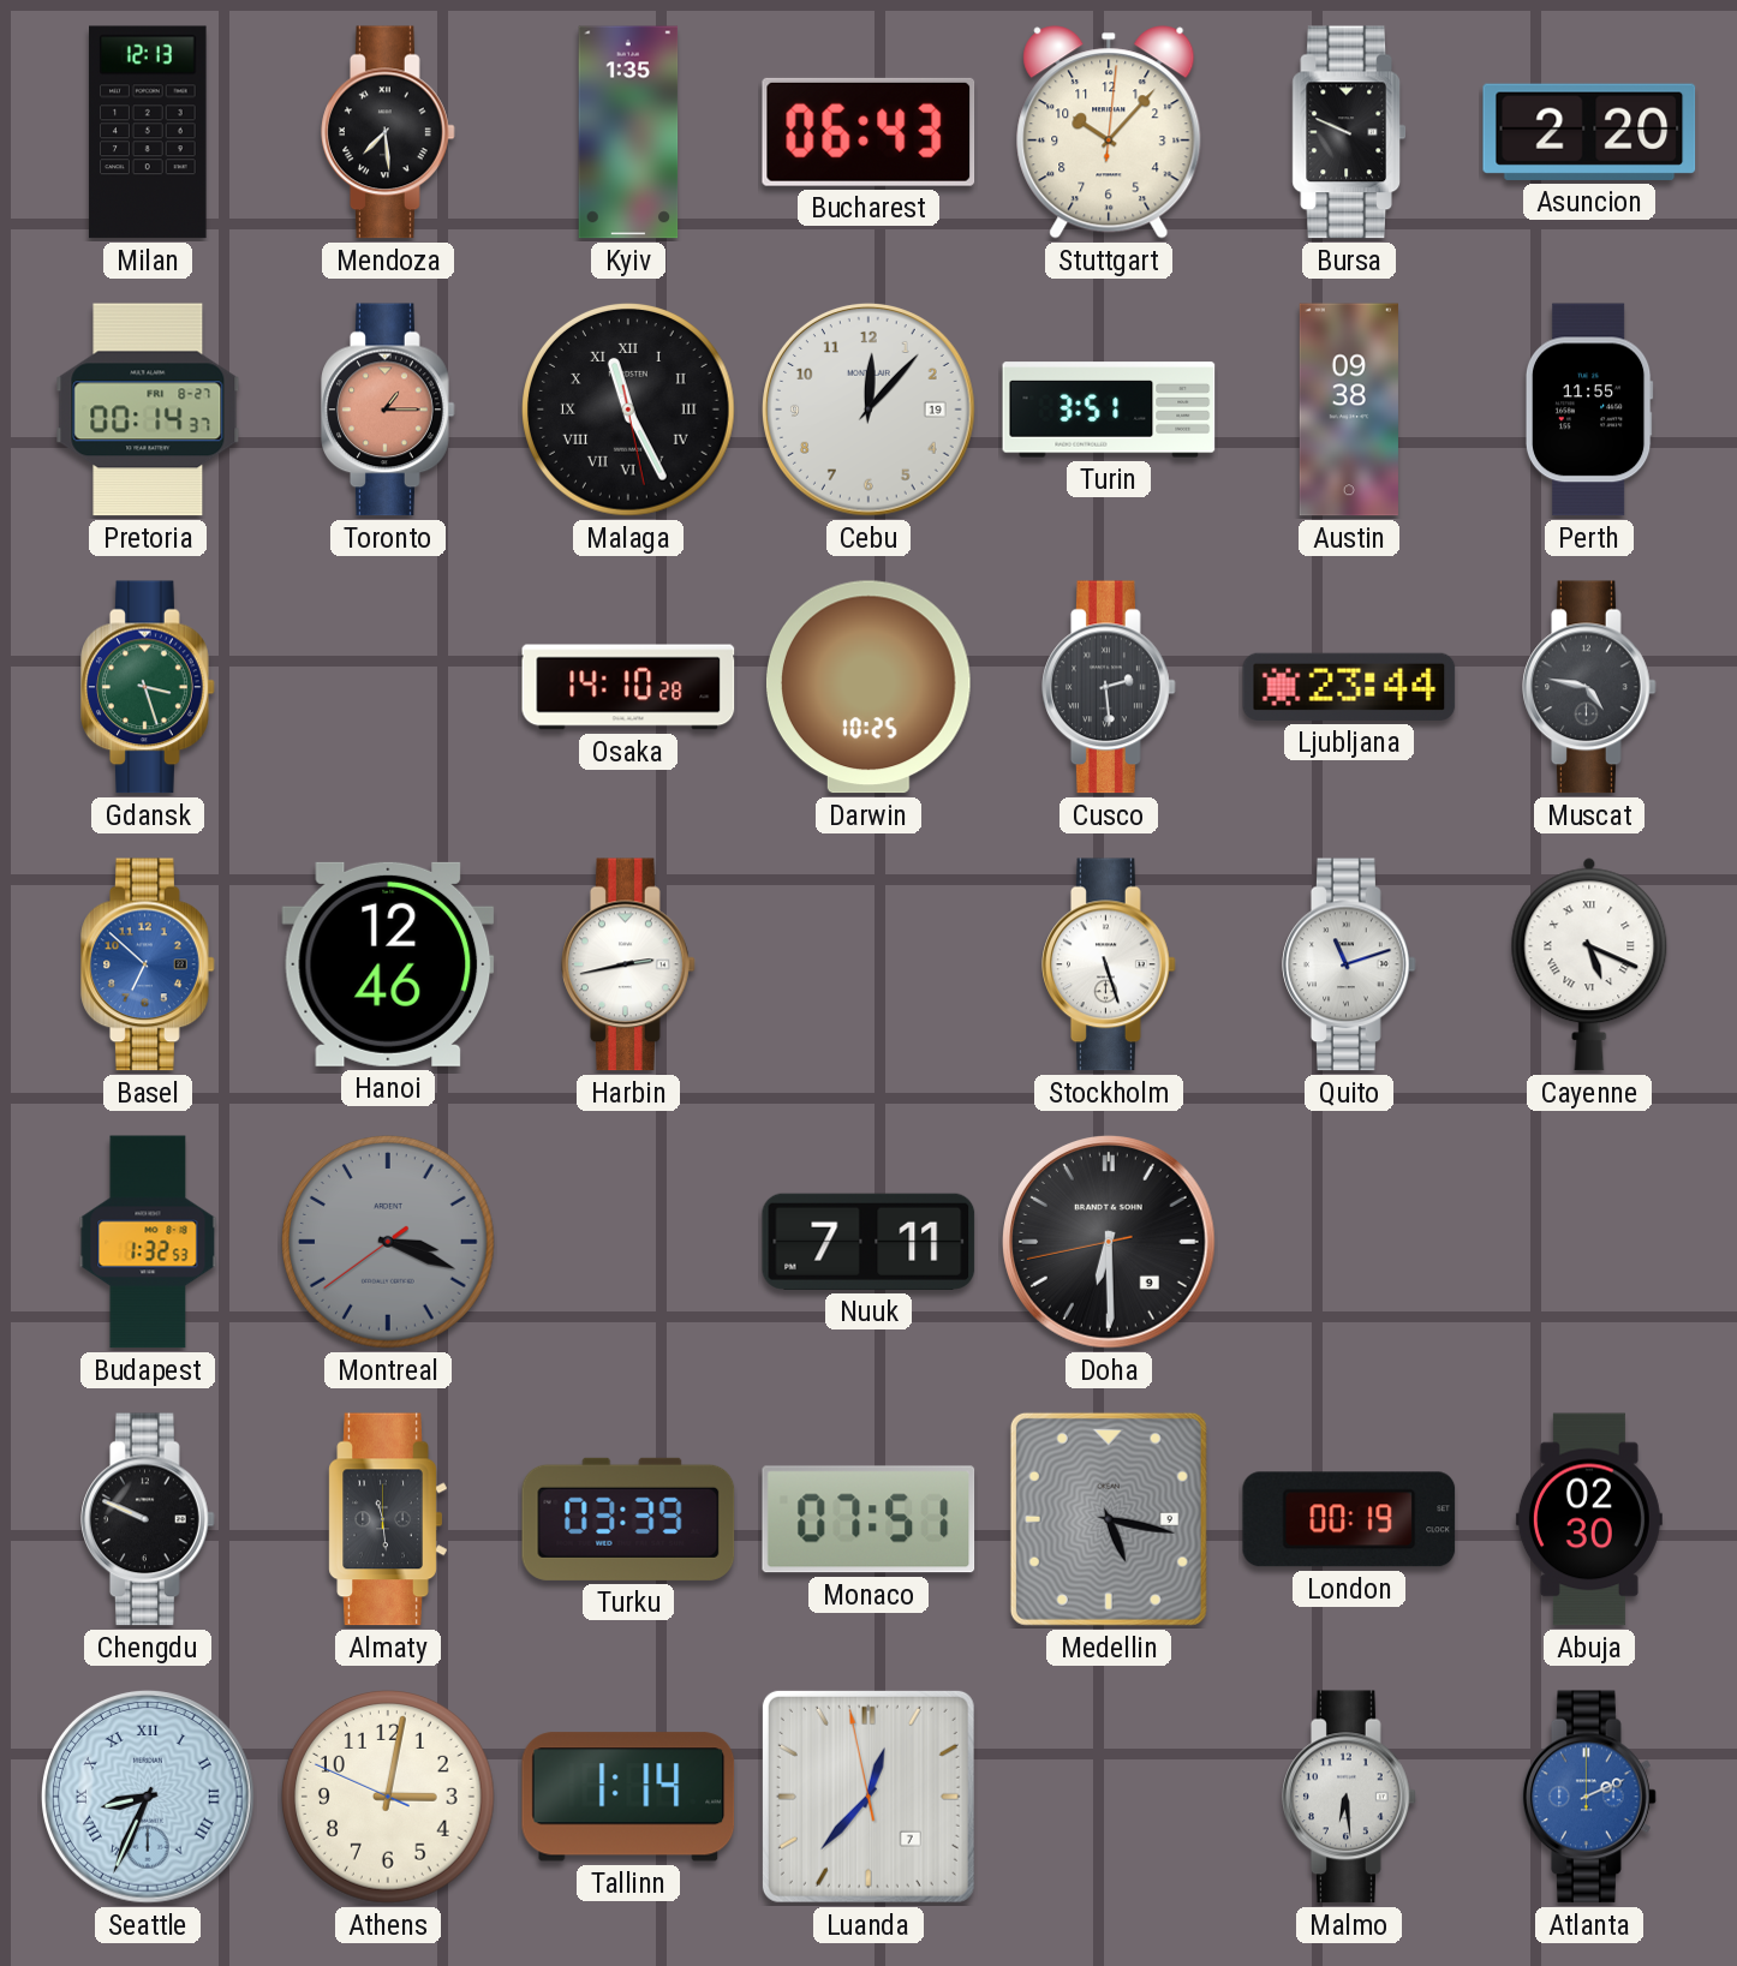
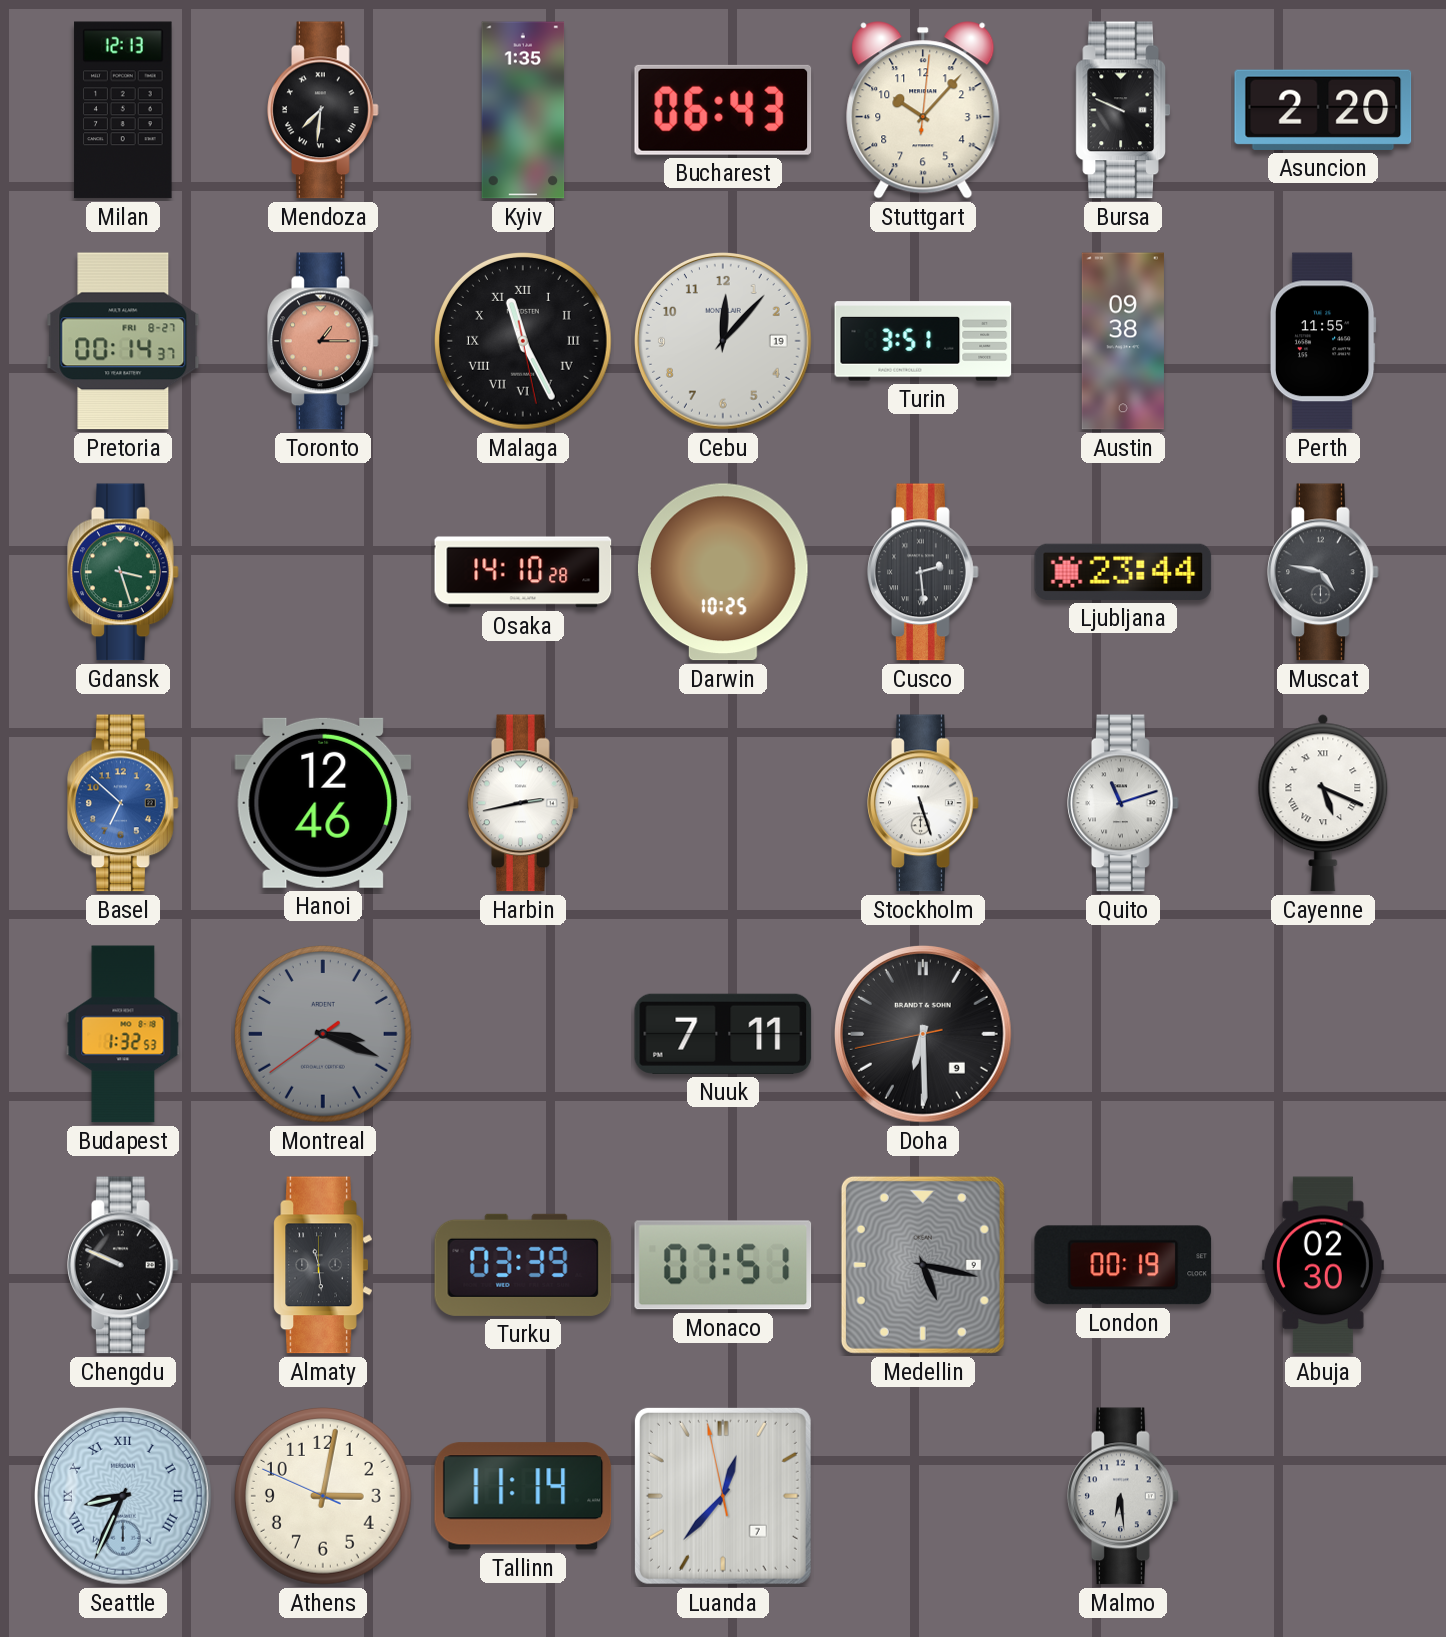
Mendoza: 7:29 -> 7:31
Tallinn: 1:14 -> 11:14
Atlanta: 2:11 -> none
